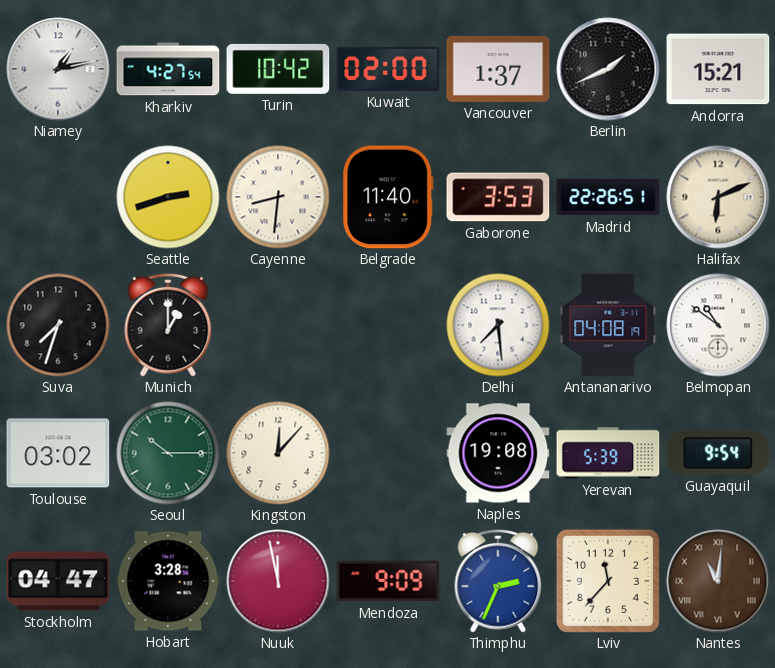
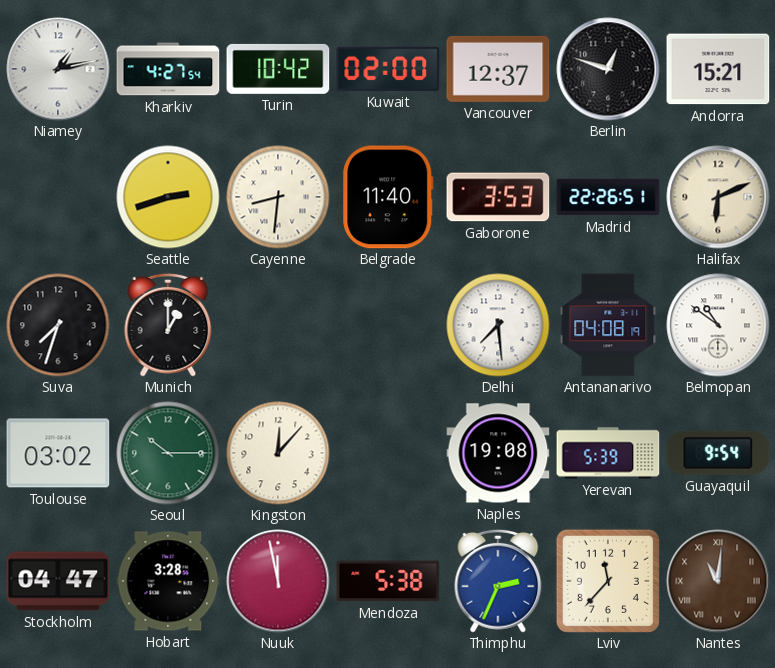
Vancouver: 1:37 -> 12:37
Berlin: 1:41 -> 12:48
Mendoza: 9:09 -> 5:38
